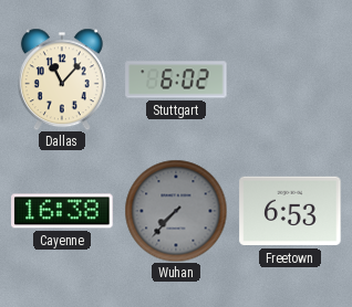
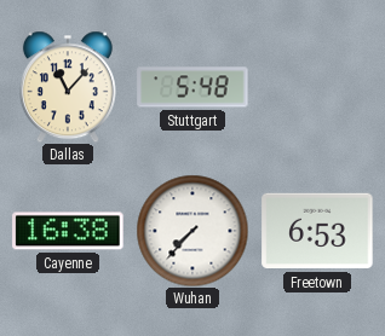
Stuttgart: 6:02 -> 5:48
Wuhan dial: grey -> white
